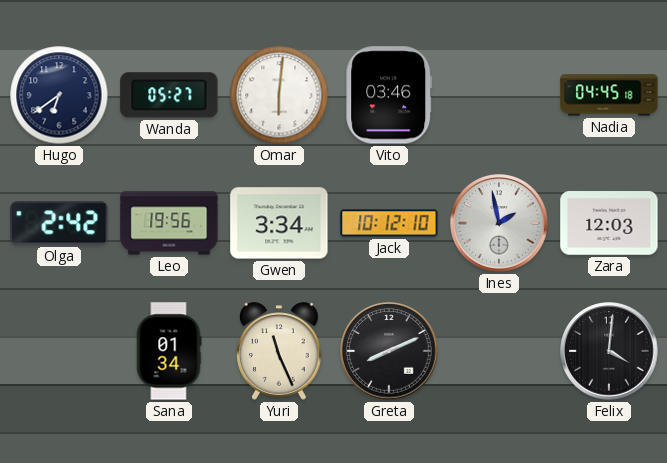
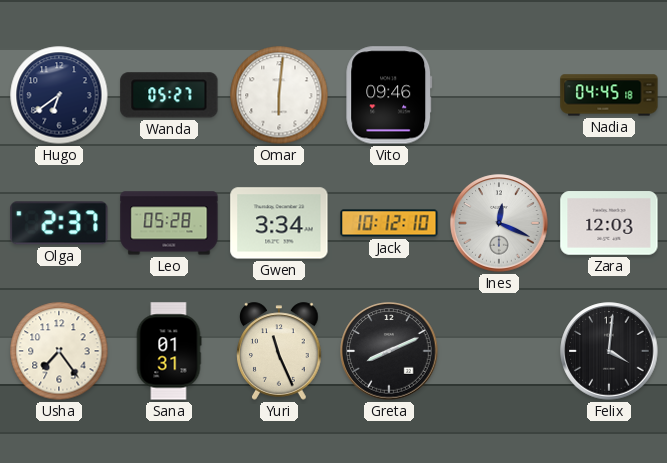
Vito: 03:46 -> 09:46
Olga: 2:42 -> 2:37
Leo: 19:56 -> 05:28
Ines: 1:58 -> 12:19
Usha: none -> 7:24
Sana: 01:34 -> 01:31
